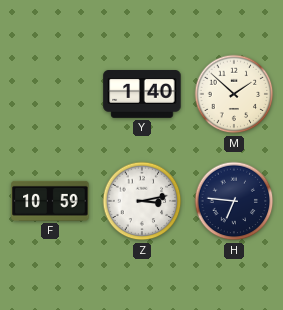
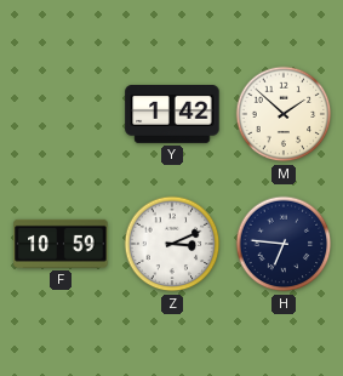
Y: 1:40 -> 1:42
Z: 3:13 -> 3:11
